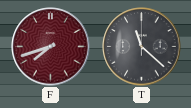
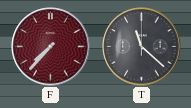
F: 7:42 -> 7:37
